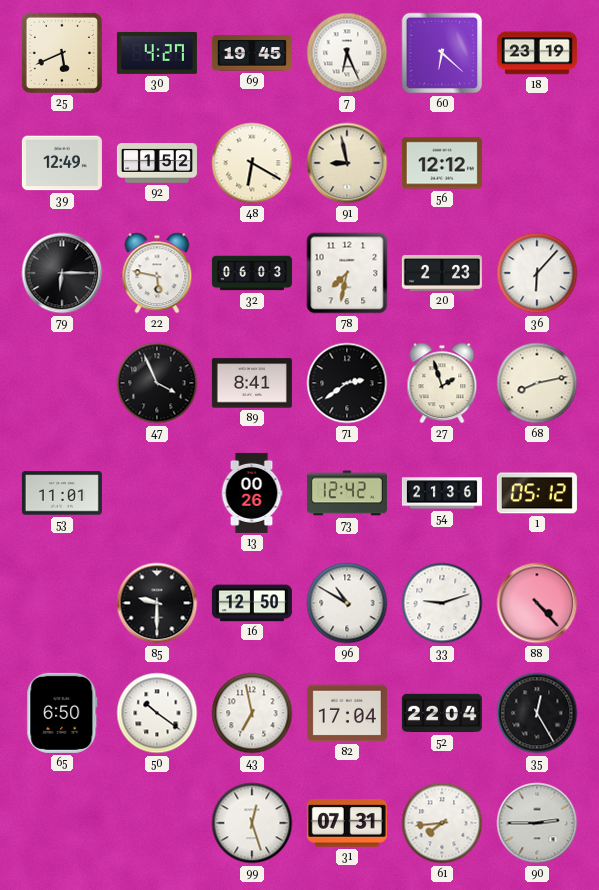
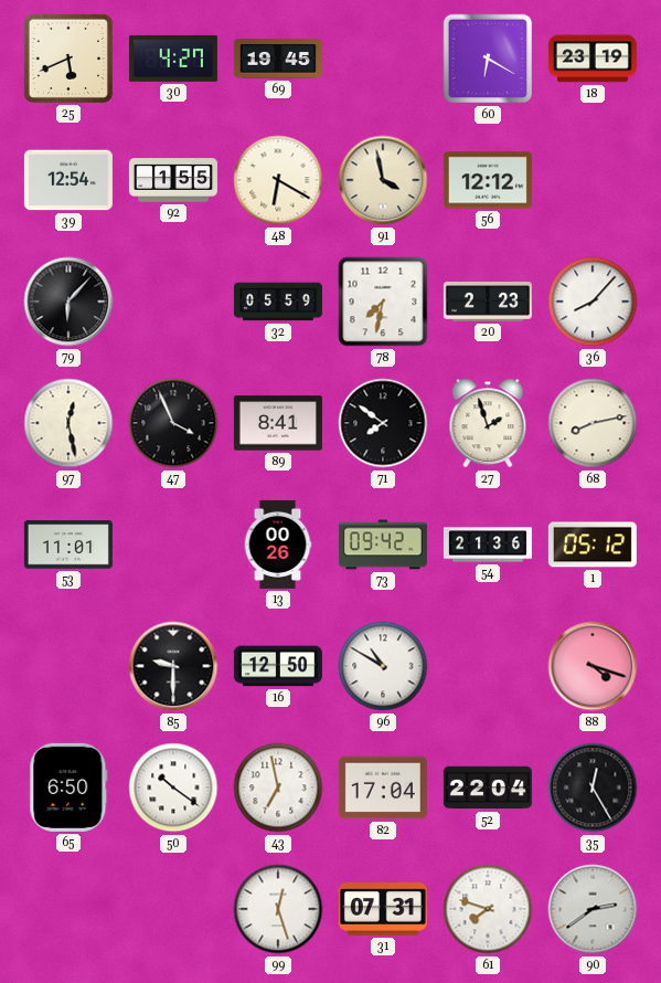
7: 6:26 -> none
60: 6:22 -> 6:20
39: 12:49 -> 12:54
92: 1:52 -> 1:55
91: 8:58 -> 3:58
79: 6:15 -> 6:07
22: 5:47 -> none
32: 06:03 -> 05:59
36: 6:07 -> 8:07
97: none -> 12:28
71: 2:39 -> 7:51
73: 12:42 -> 09:42
33: 9:12 -> none
88: 4:23 -> 4:18
61: 7:44 -> 7:48
90: 2:45 -> 2:39
